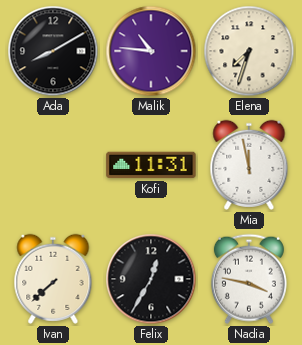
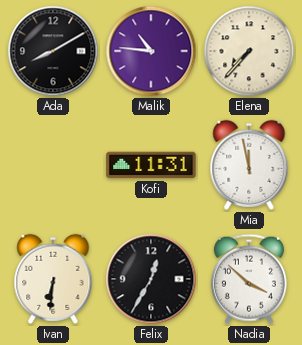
Elena: 7:33 -> 7:37
Ivan: 7:38 -> 6:31
Nadia: 3:47 -> 3:52
